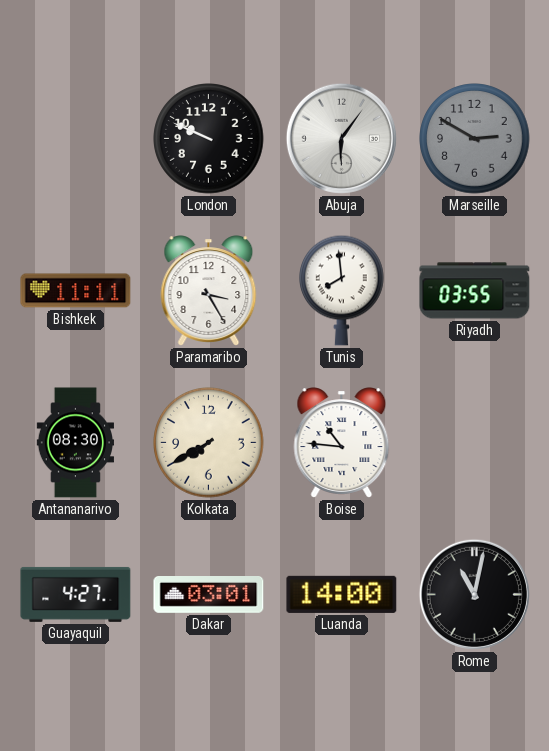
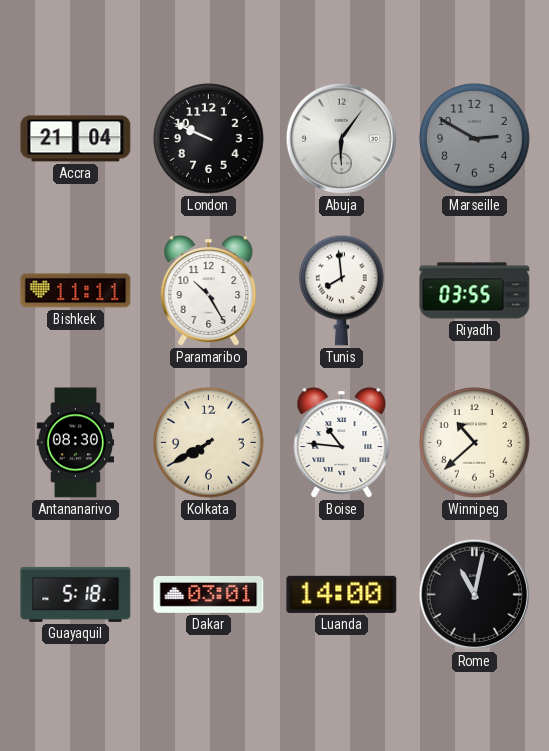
Accra: none -> 21:04
Paramaribo: 3:25 -> 10:25
Winnipeg: none -> 10:38
Guayaquil: 4:27 -> 5:18
